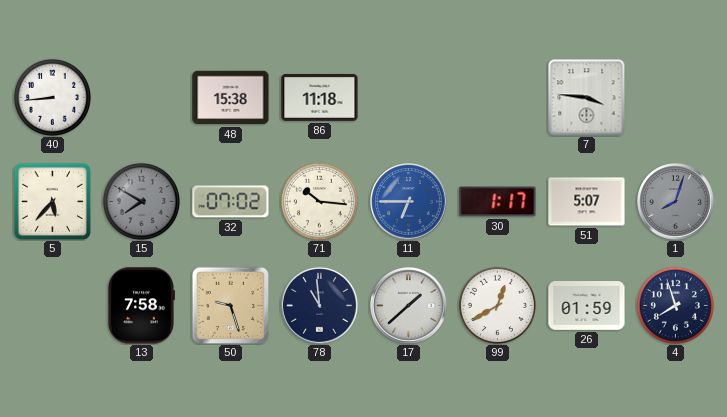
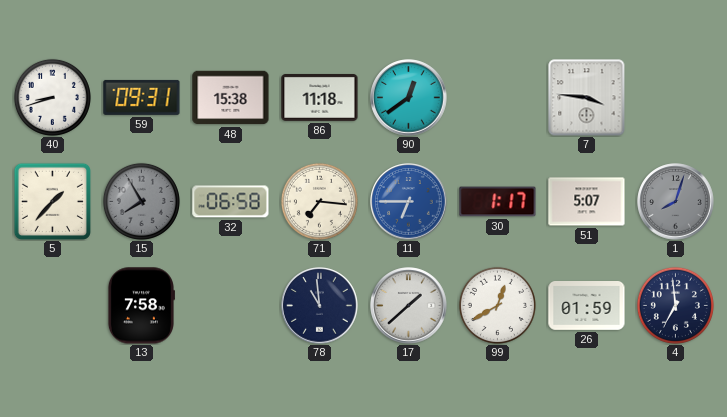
40: 8:44 -> 8:42
59: none -> 09:31
90: none -> 12:39
5: 5:37 -> 1:37
15: 7:50 -> 7:55
32: 07:02 -> 06:58
71: 10:16 -> 7:16
50: 9:27 -> none
4: 7:57 -> 6:59
